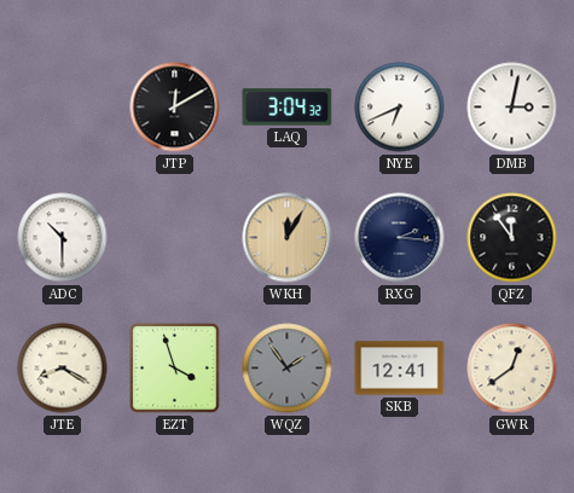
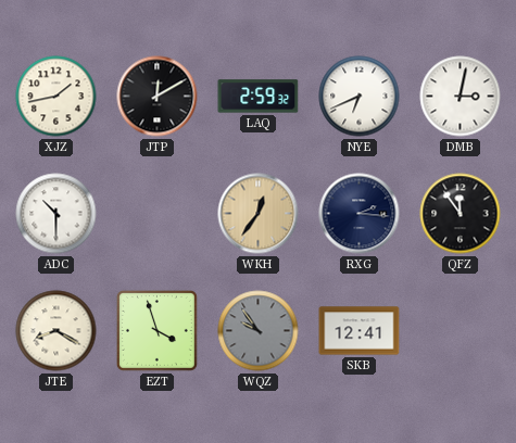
XJZ: none -> 1:43
LAQ: 3:04 -> 2:59
WKH: 12:05 -> 12:36
WQZ: 1:54 -> 9:54
GWR: 12:39 -> none
